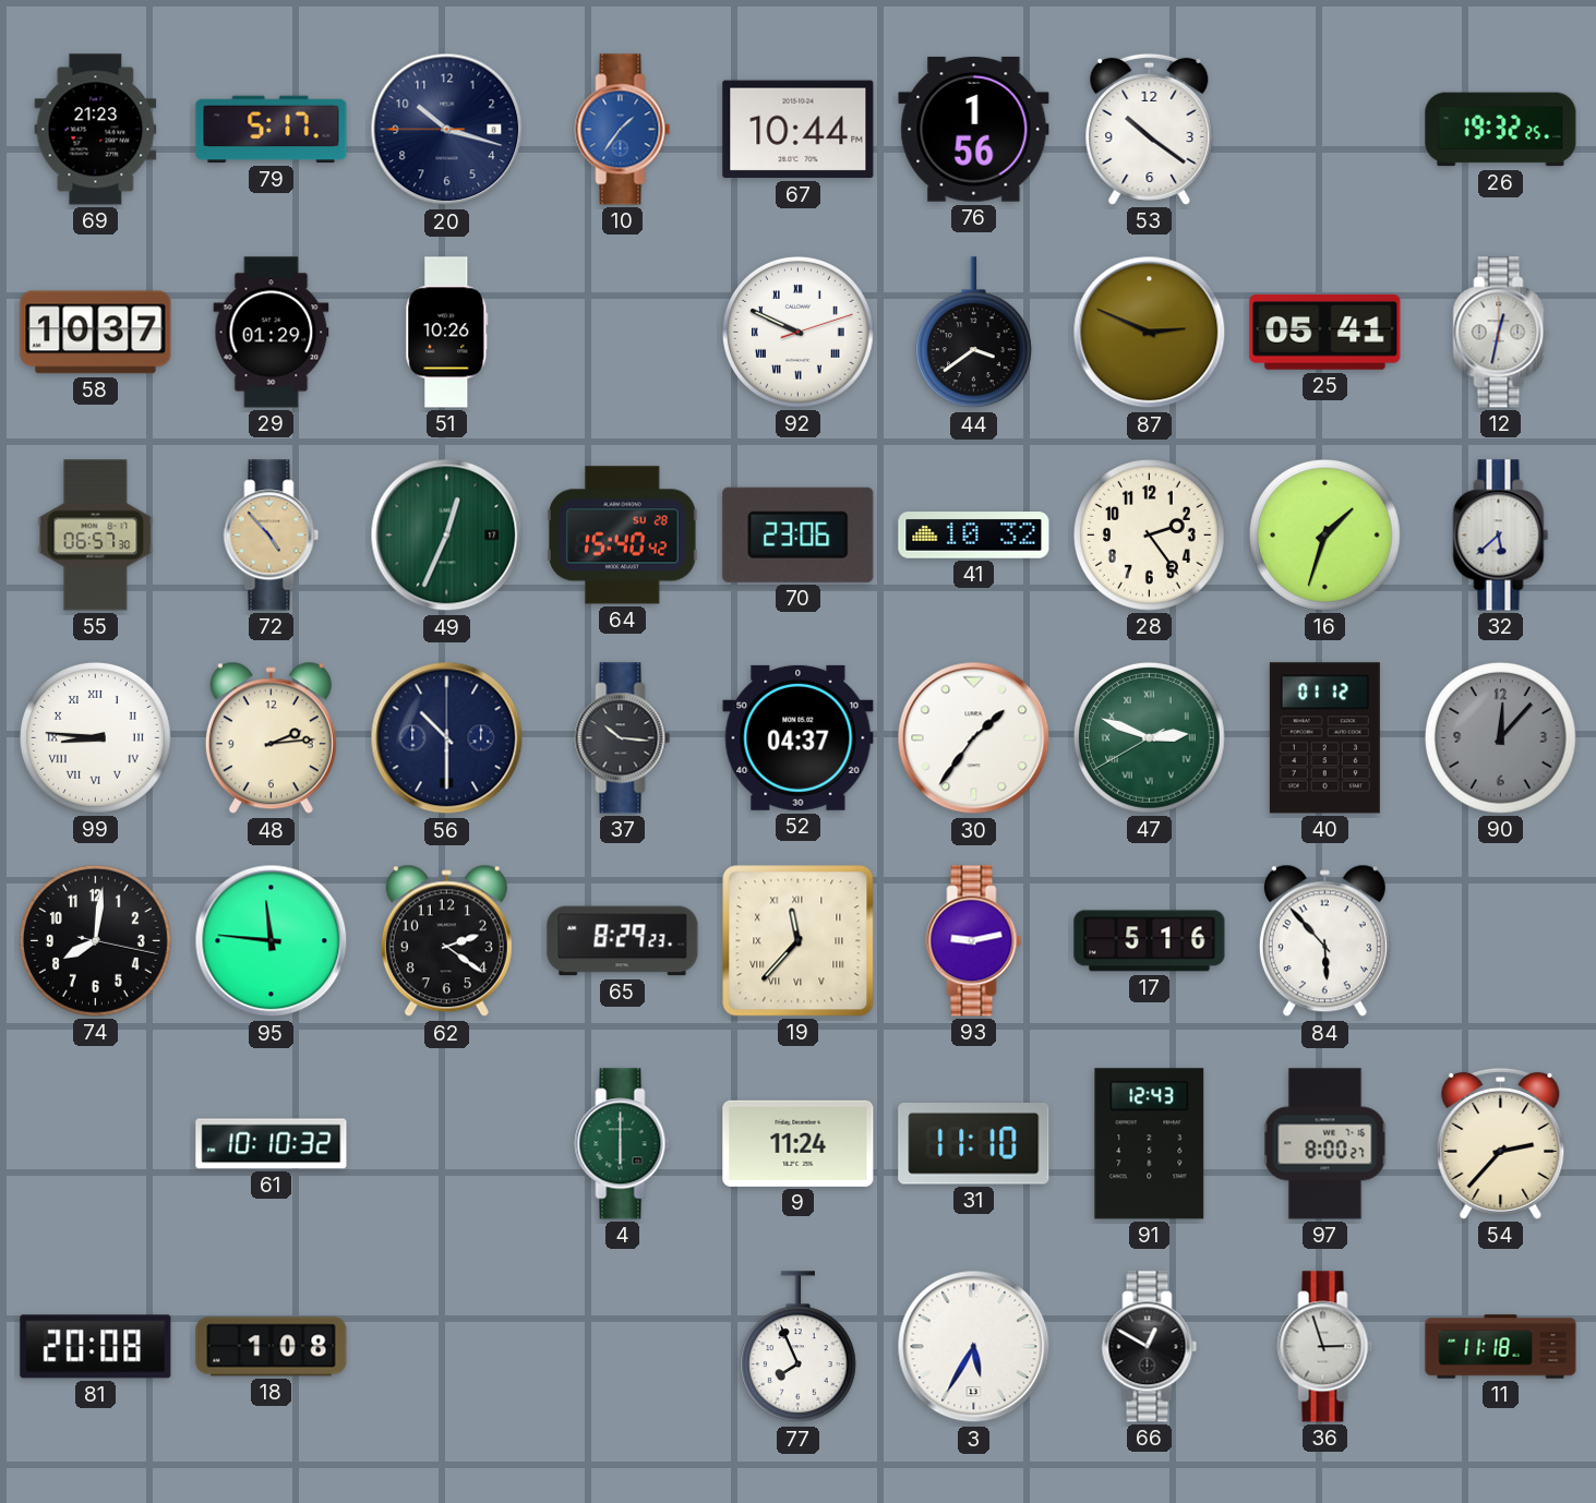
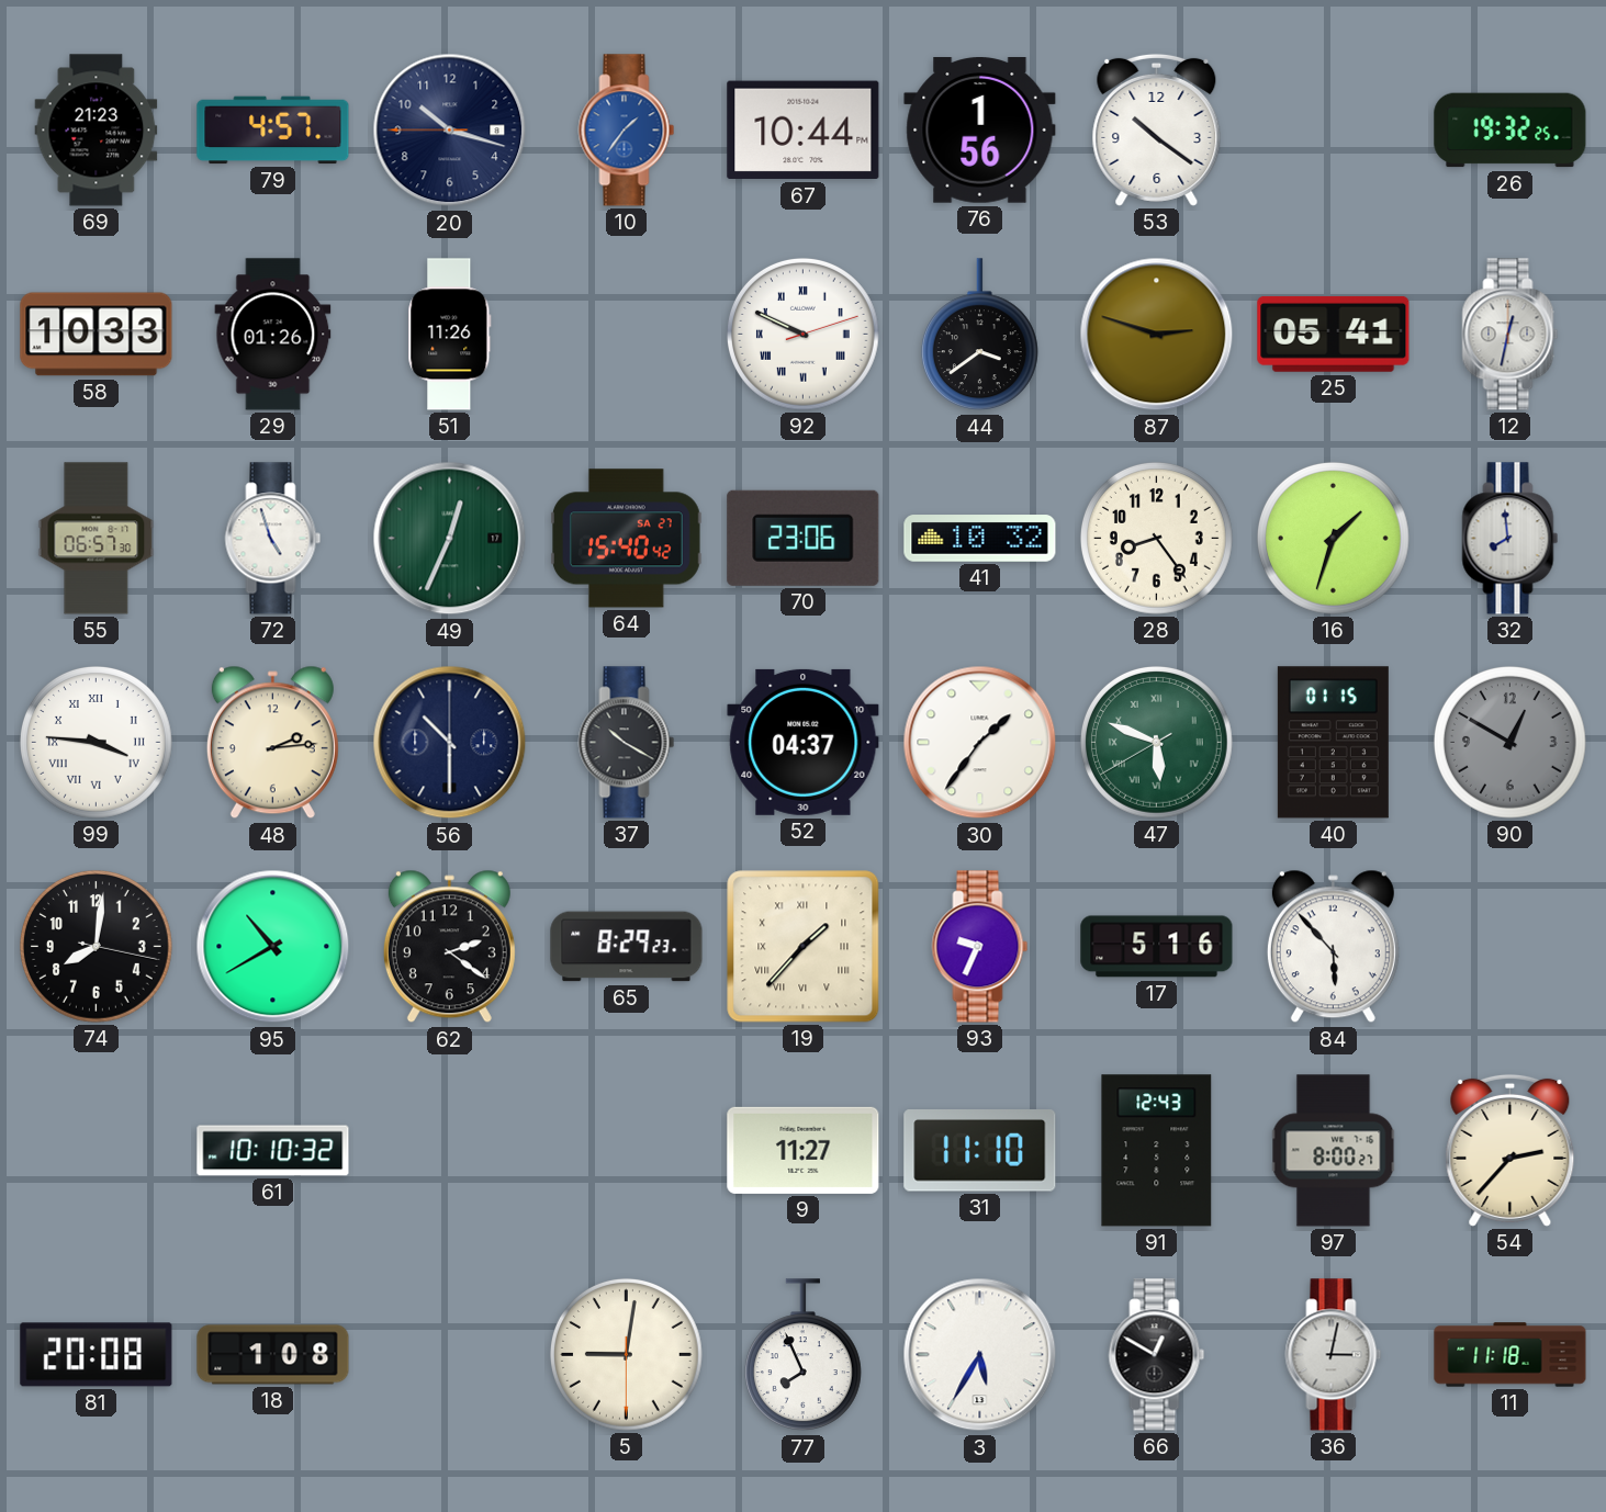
79: 5:17 -> 4:57
58: 10:37 -> 10:33
29: 01:29 -> 01:26
51: 10:26 -> 11:26
87: 2:49 -> 2:48
72: 4:53 -> 4:57
72 dial: champagne -> white
64 date: SU 28 -> SA 27
28: 2:24 -> 8:24
32: 5:38 -> 7:59
99: 8:46 -> 3:46
37: 10:16 -> 10:20
47: 2:48 -> 5:48
40: 01:12 -> 01:15
90: 12:07 -> 12:50
95: 11:46 -> 10:40
19: 11:37 -> 1:37
93: 9:13 -> 9:34
4: 6:00 -> none
9: 11:24 -> 11:27
5: none -> 9:01
36: 2:57 -> 3:02
